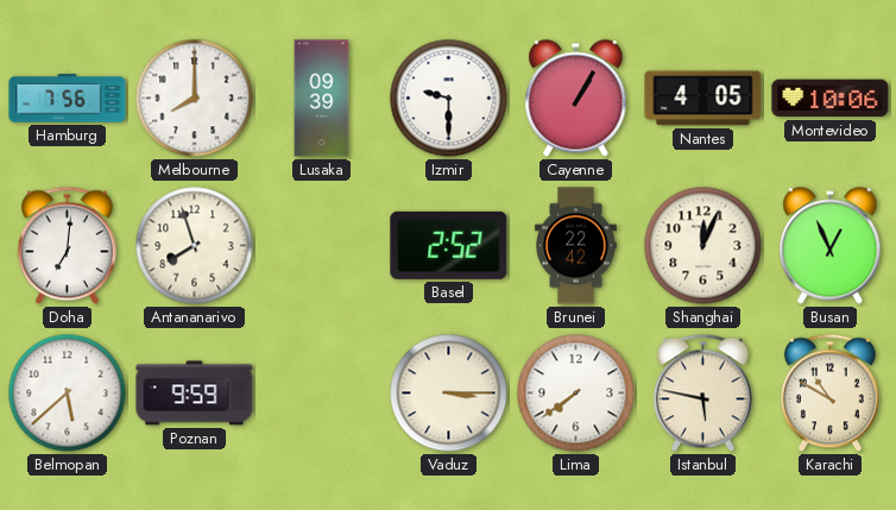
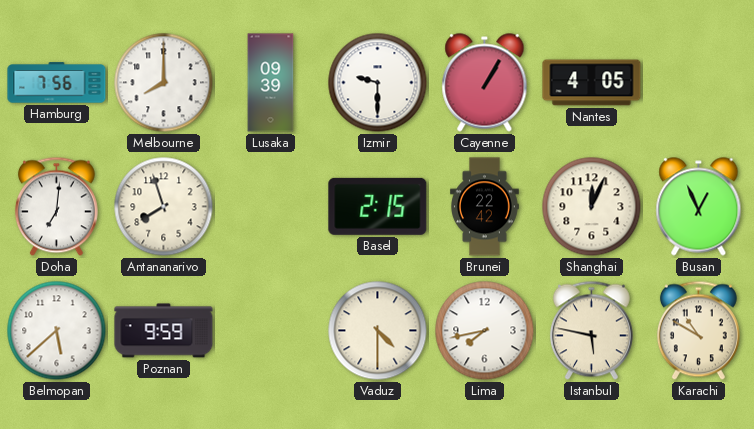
Montevideo: 10:06 -> none
Basel: 2:52 -> 2:15
Vaduz: 3:15 -> 4:30
Lima: 7:39 -> 7:43
